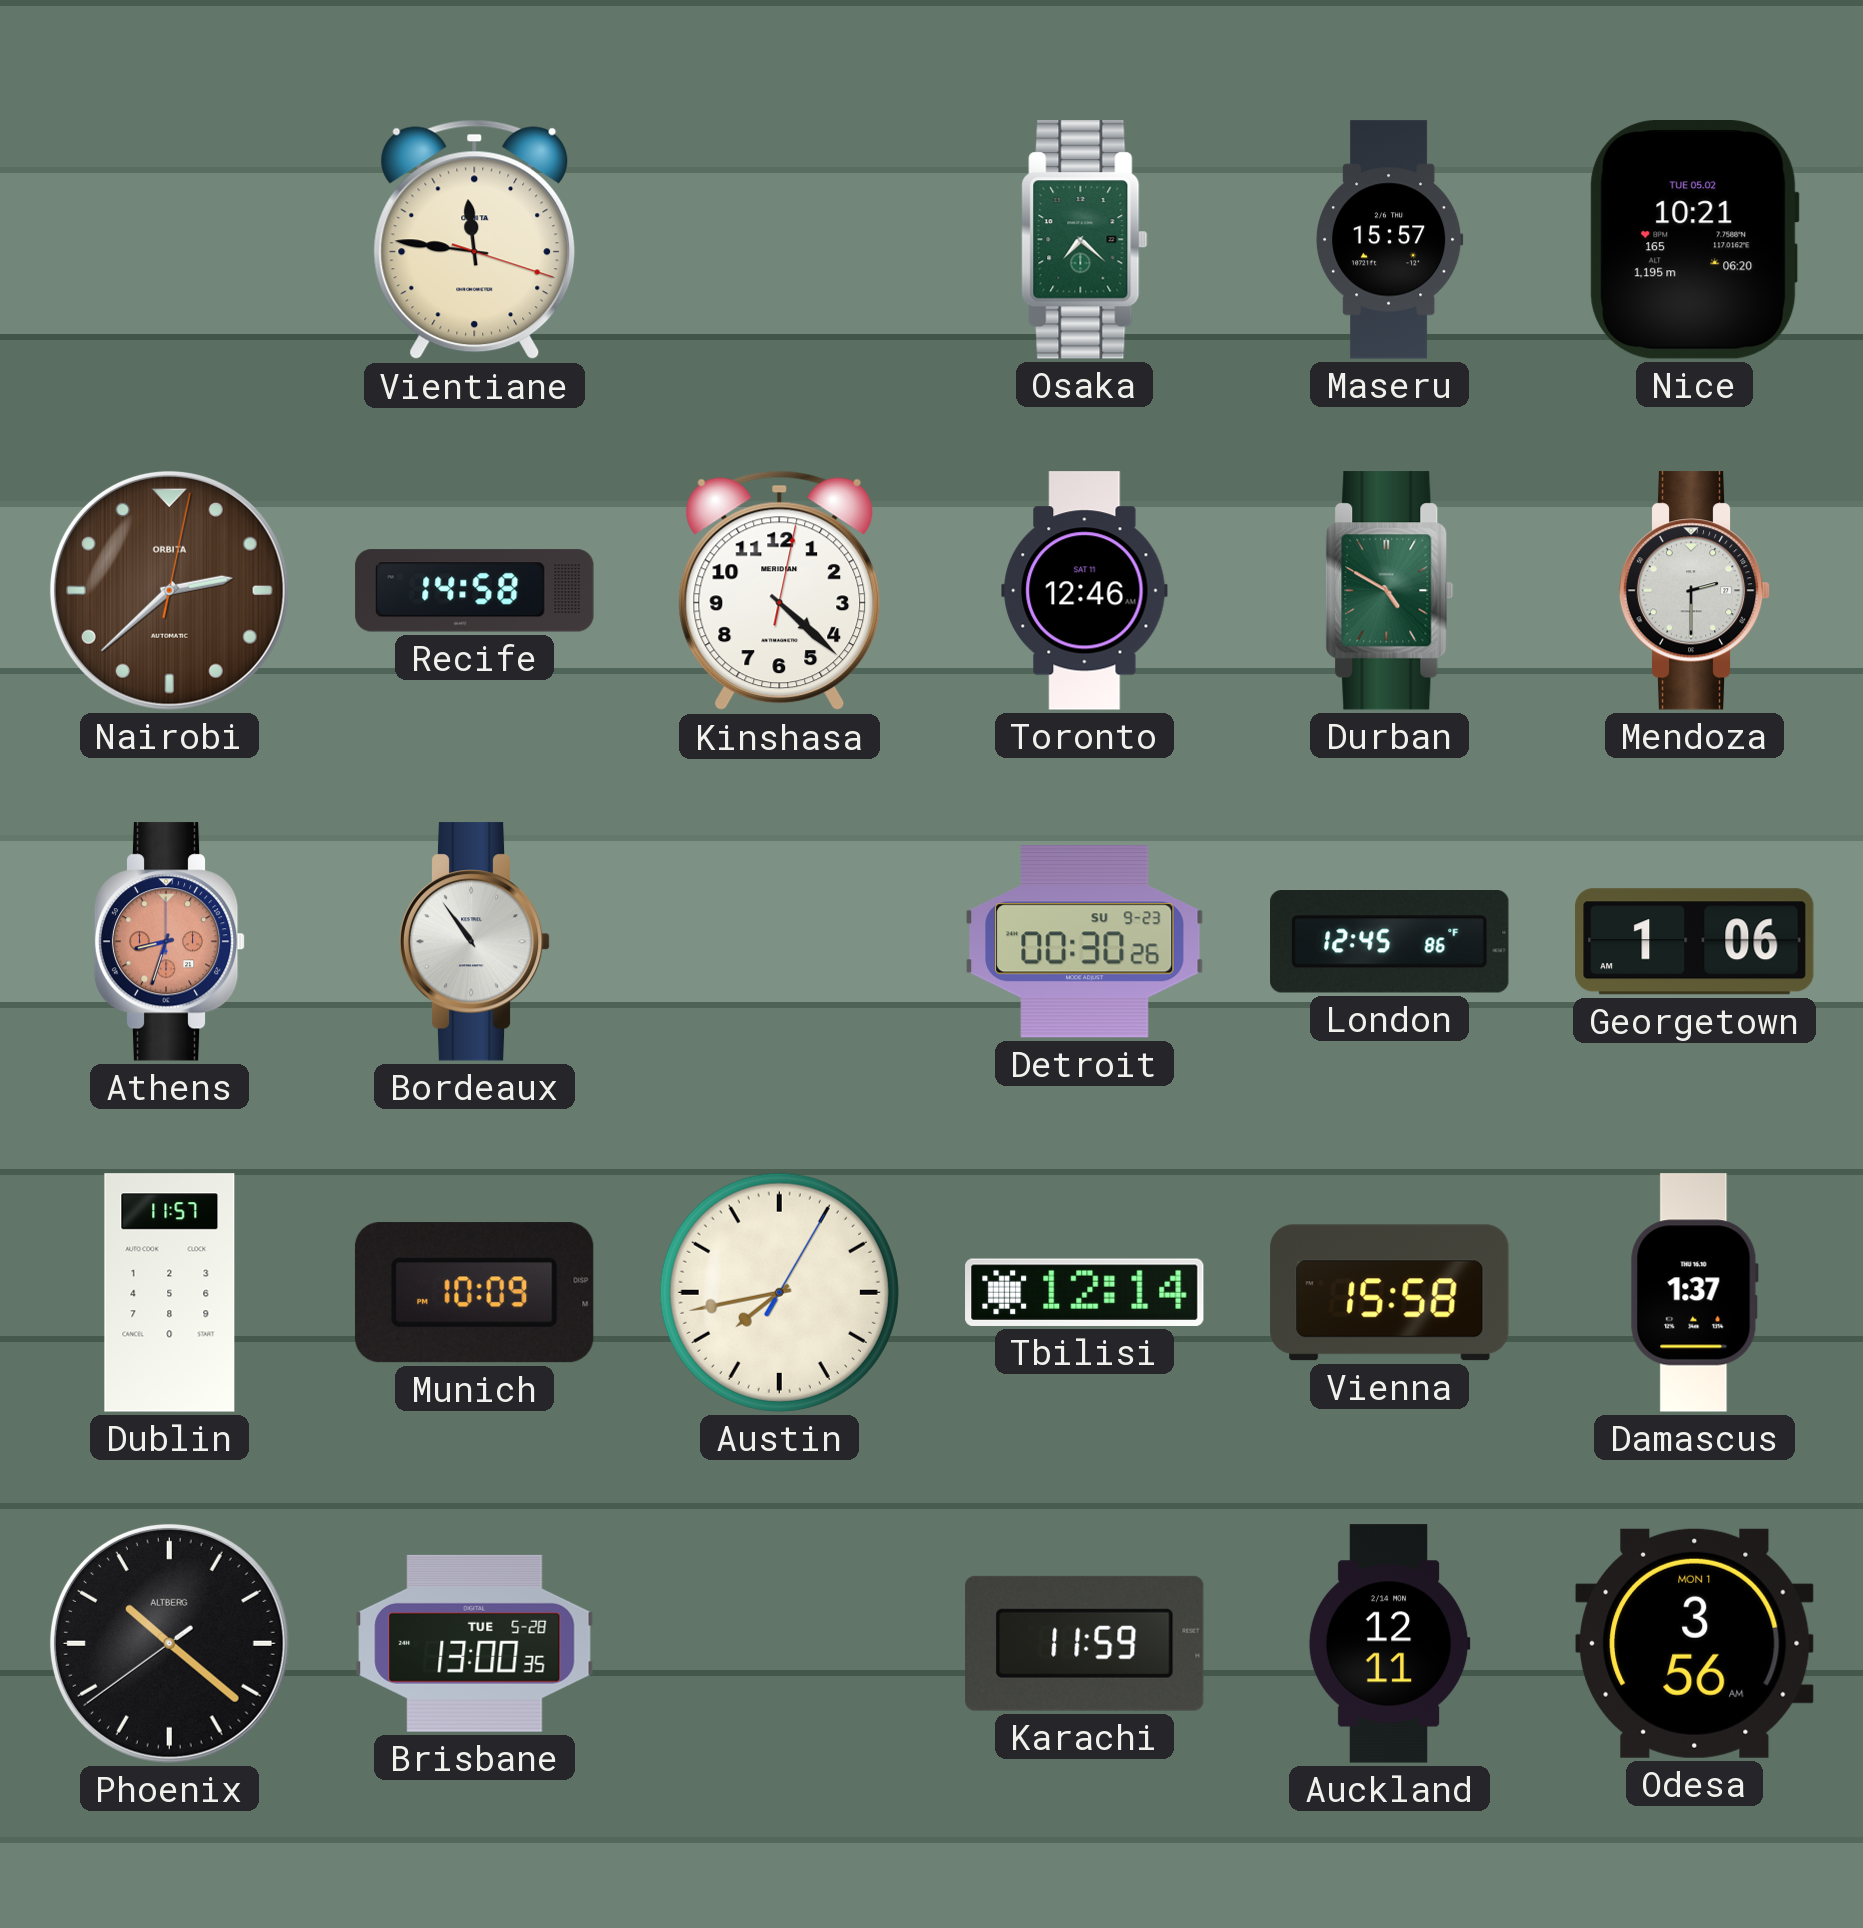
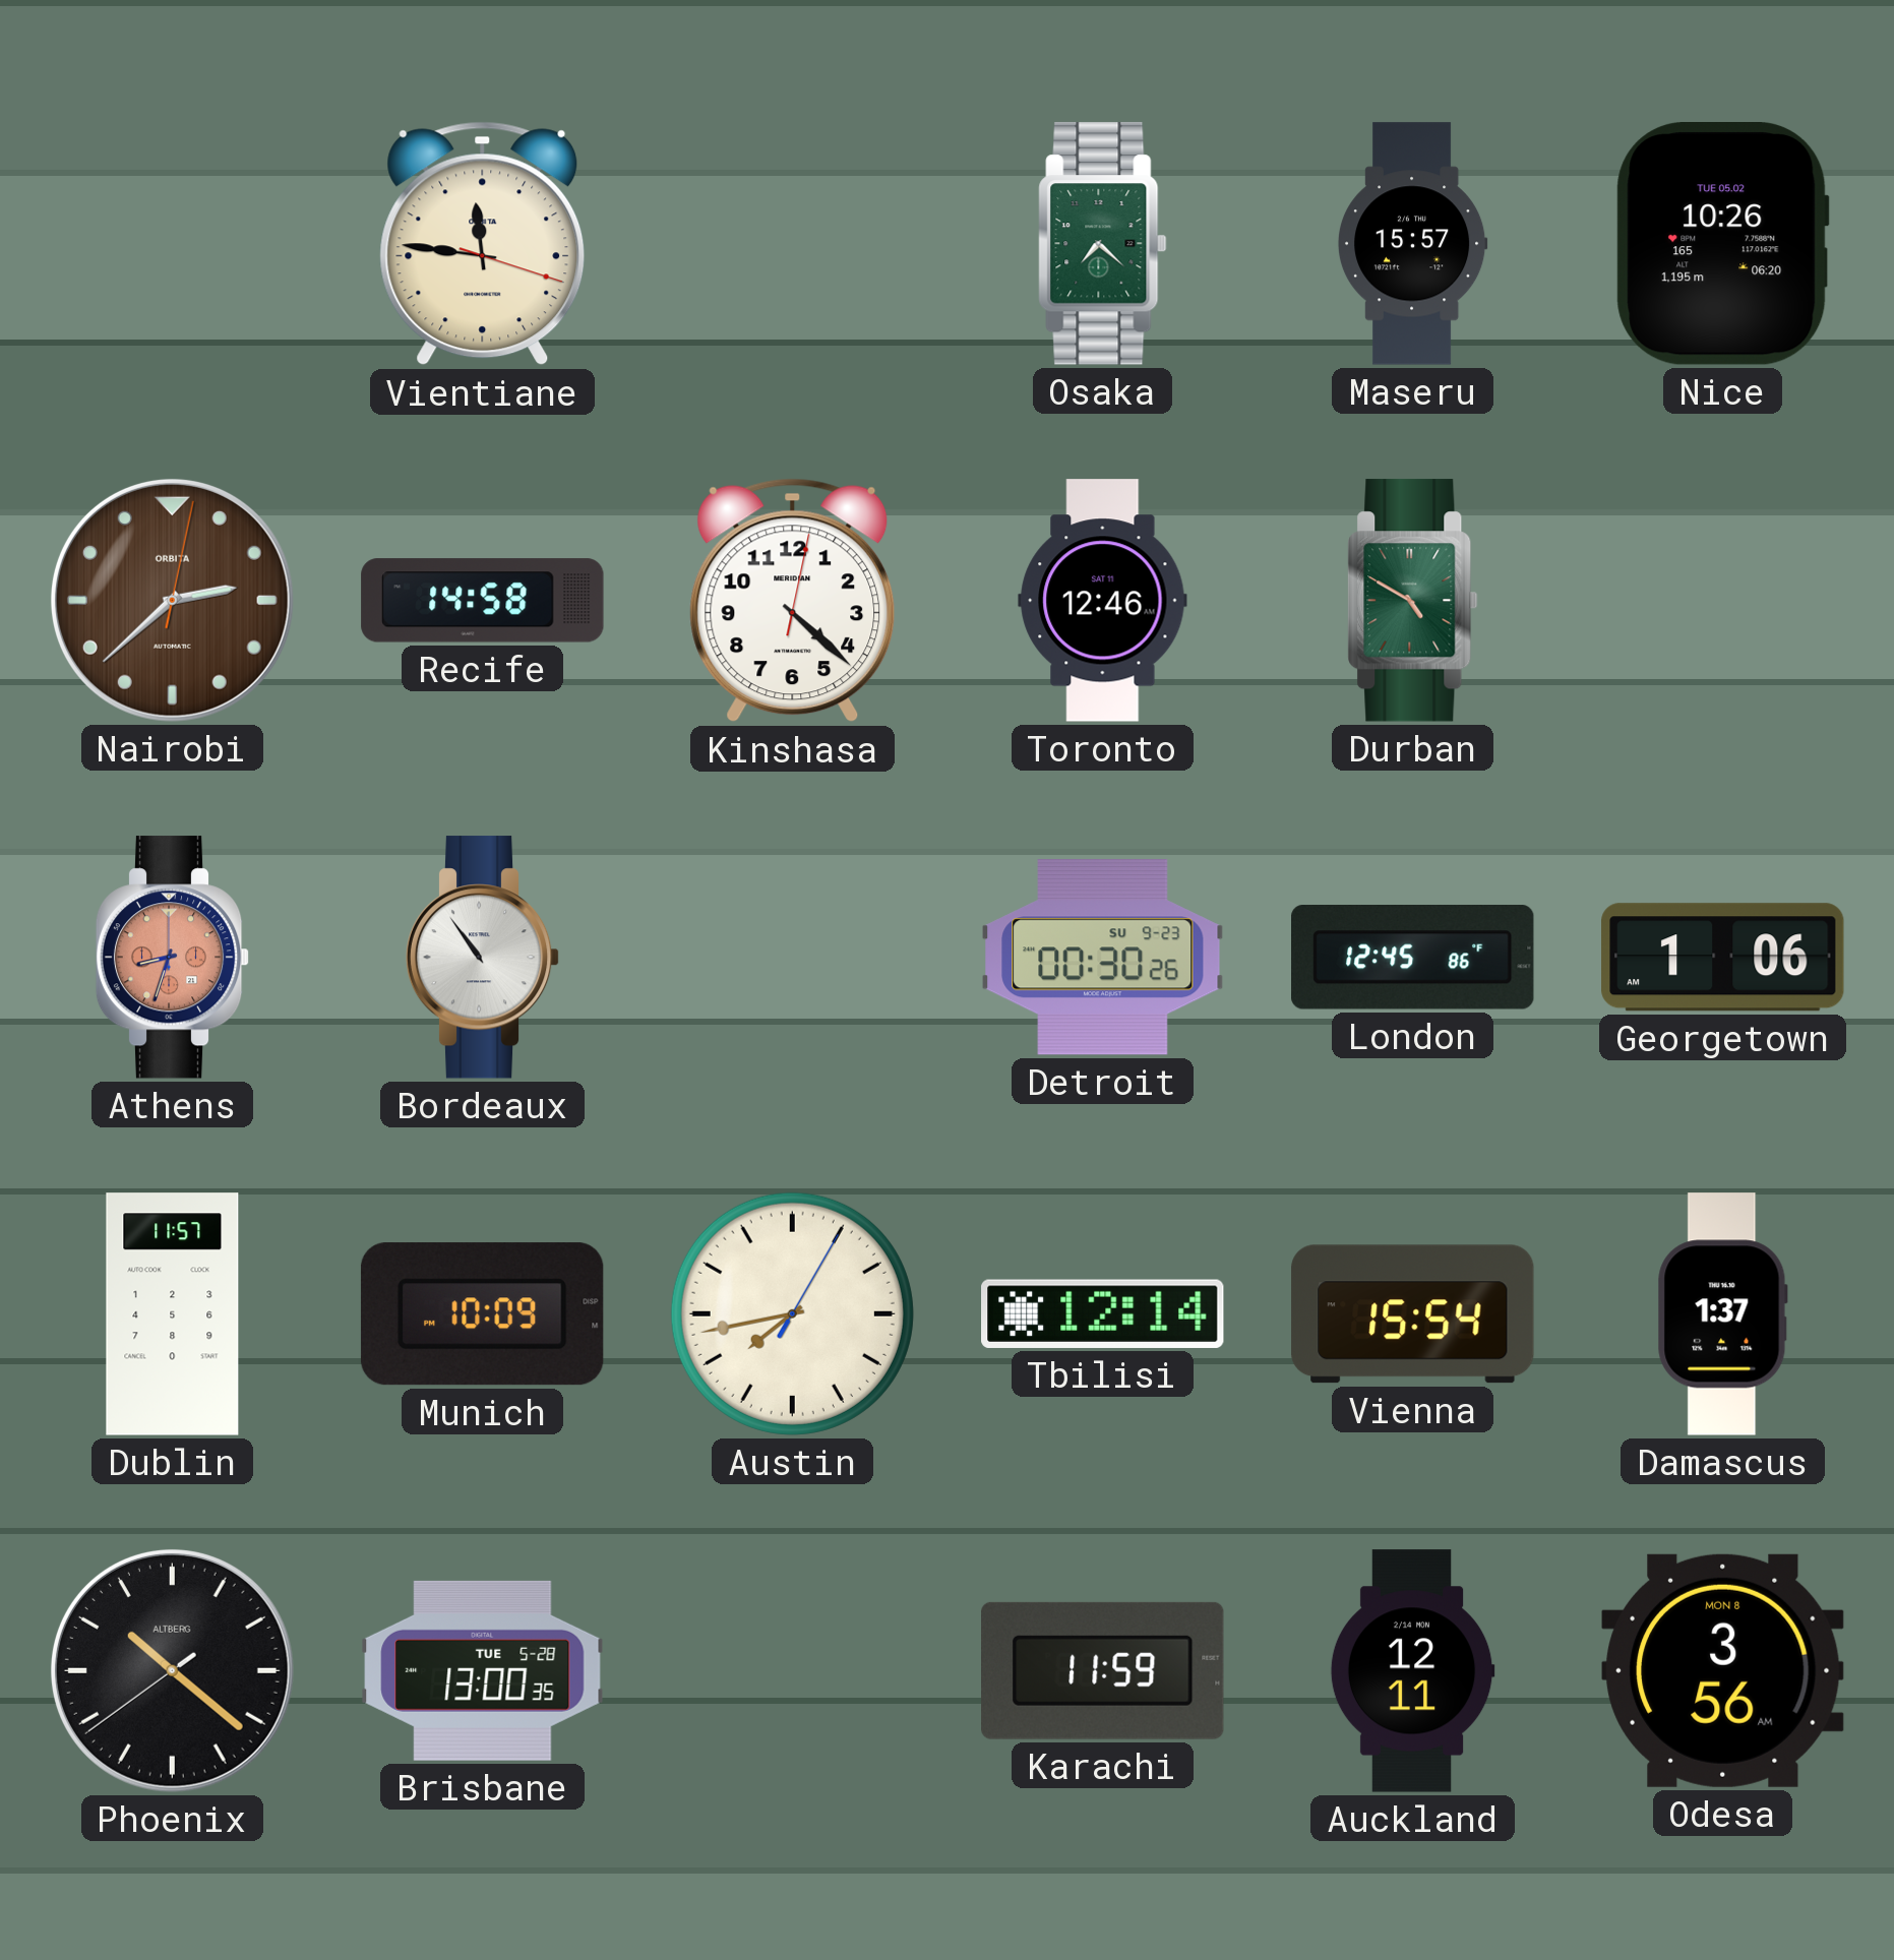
Nice: 10:21 -> 10:26
Mendoza: 2:30 -> none
Vienna: 15:58 -> 15:54
Odesa date: MON 1 -> MON 8
